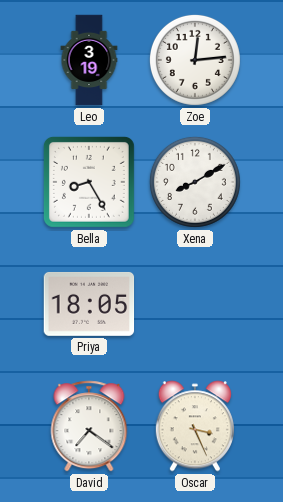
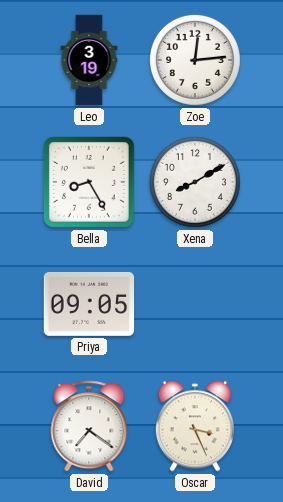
Priya: 18:05 -> 09:05
